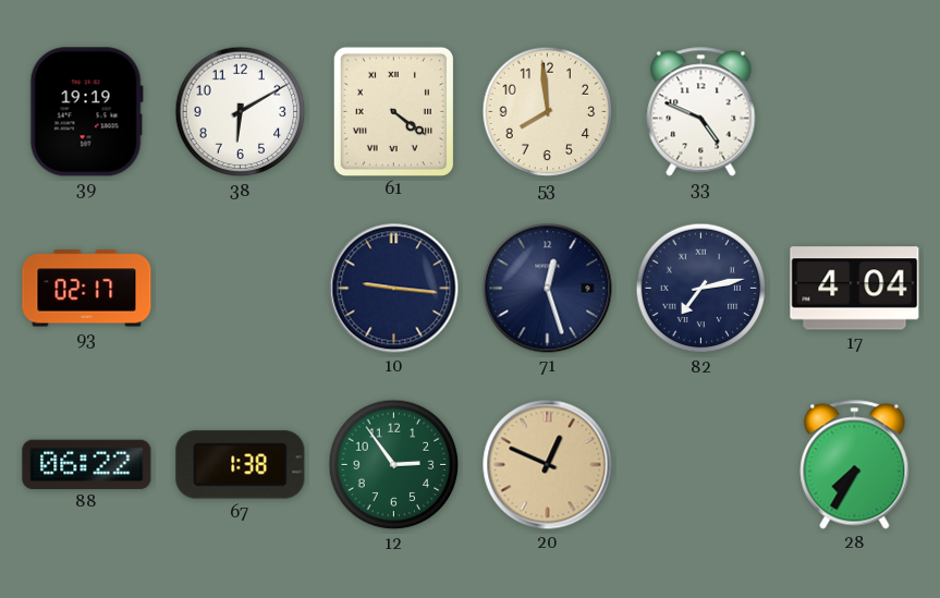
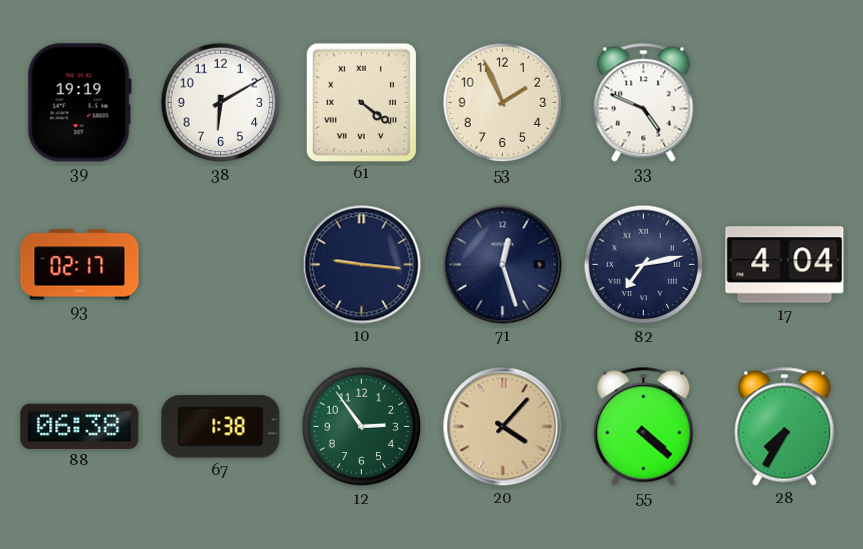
53: 7:59 -> 1:56
88: 06:22 -> 06:38
20: 12:49 -> 4:07
55: none -> 4:22
